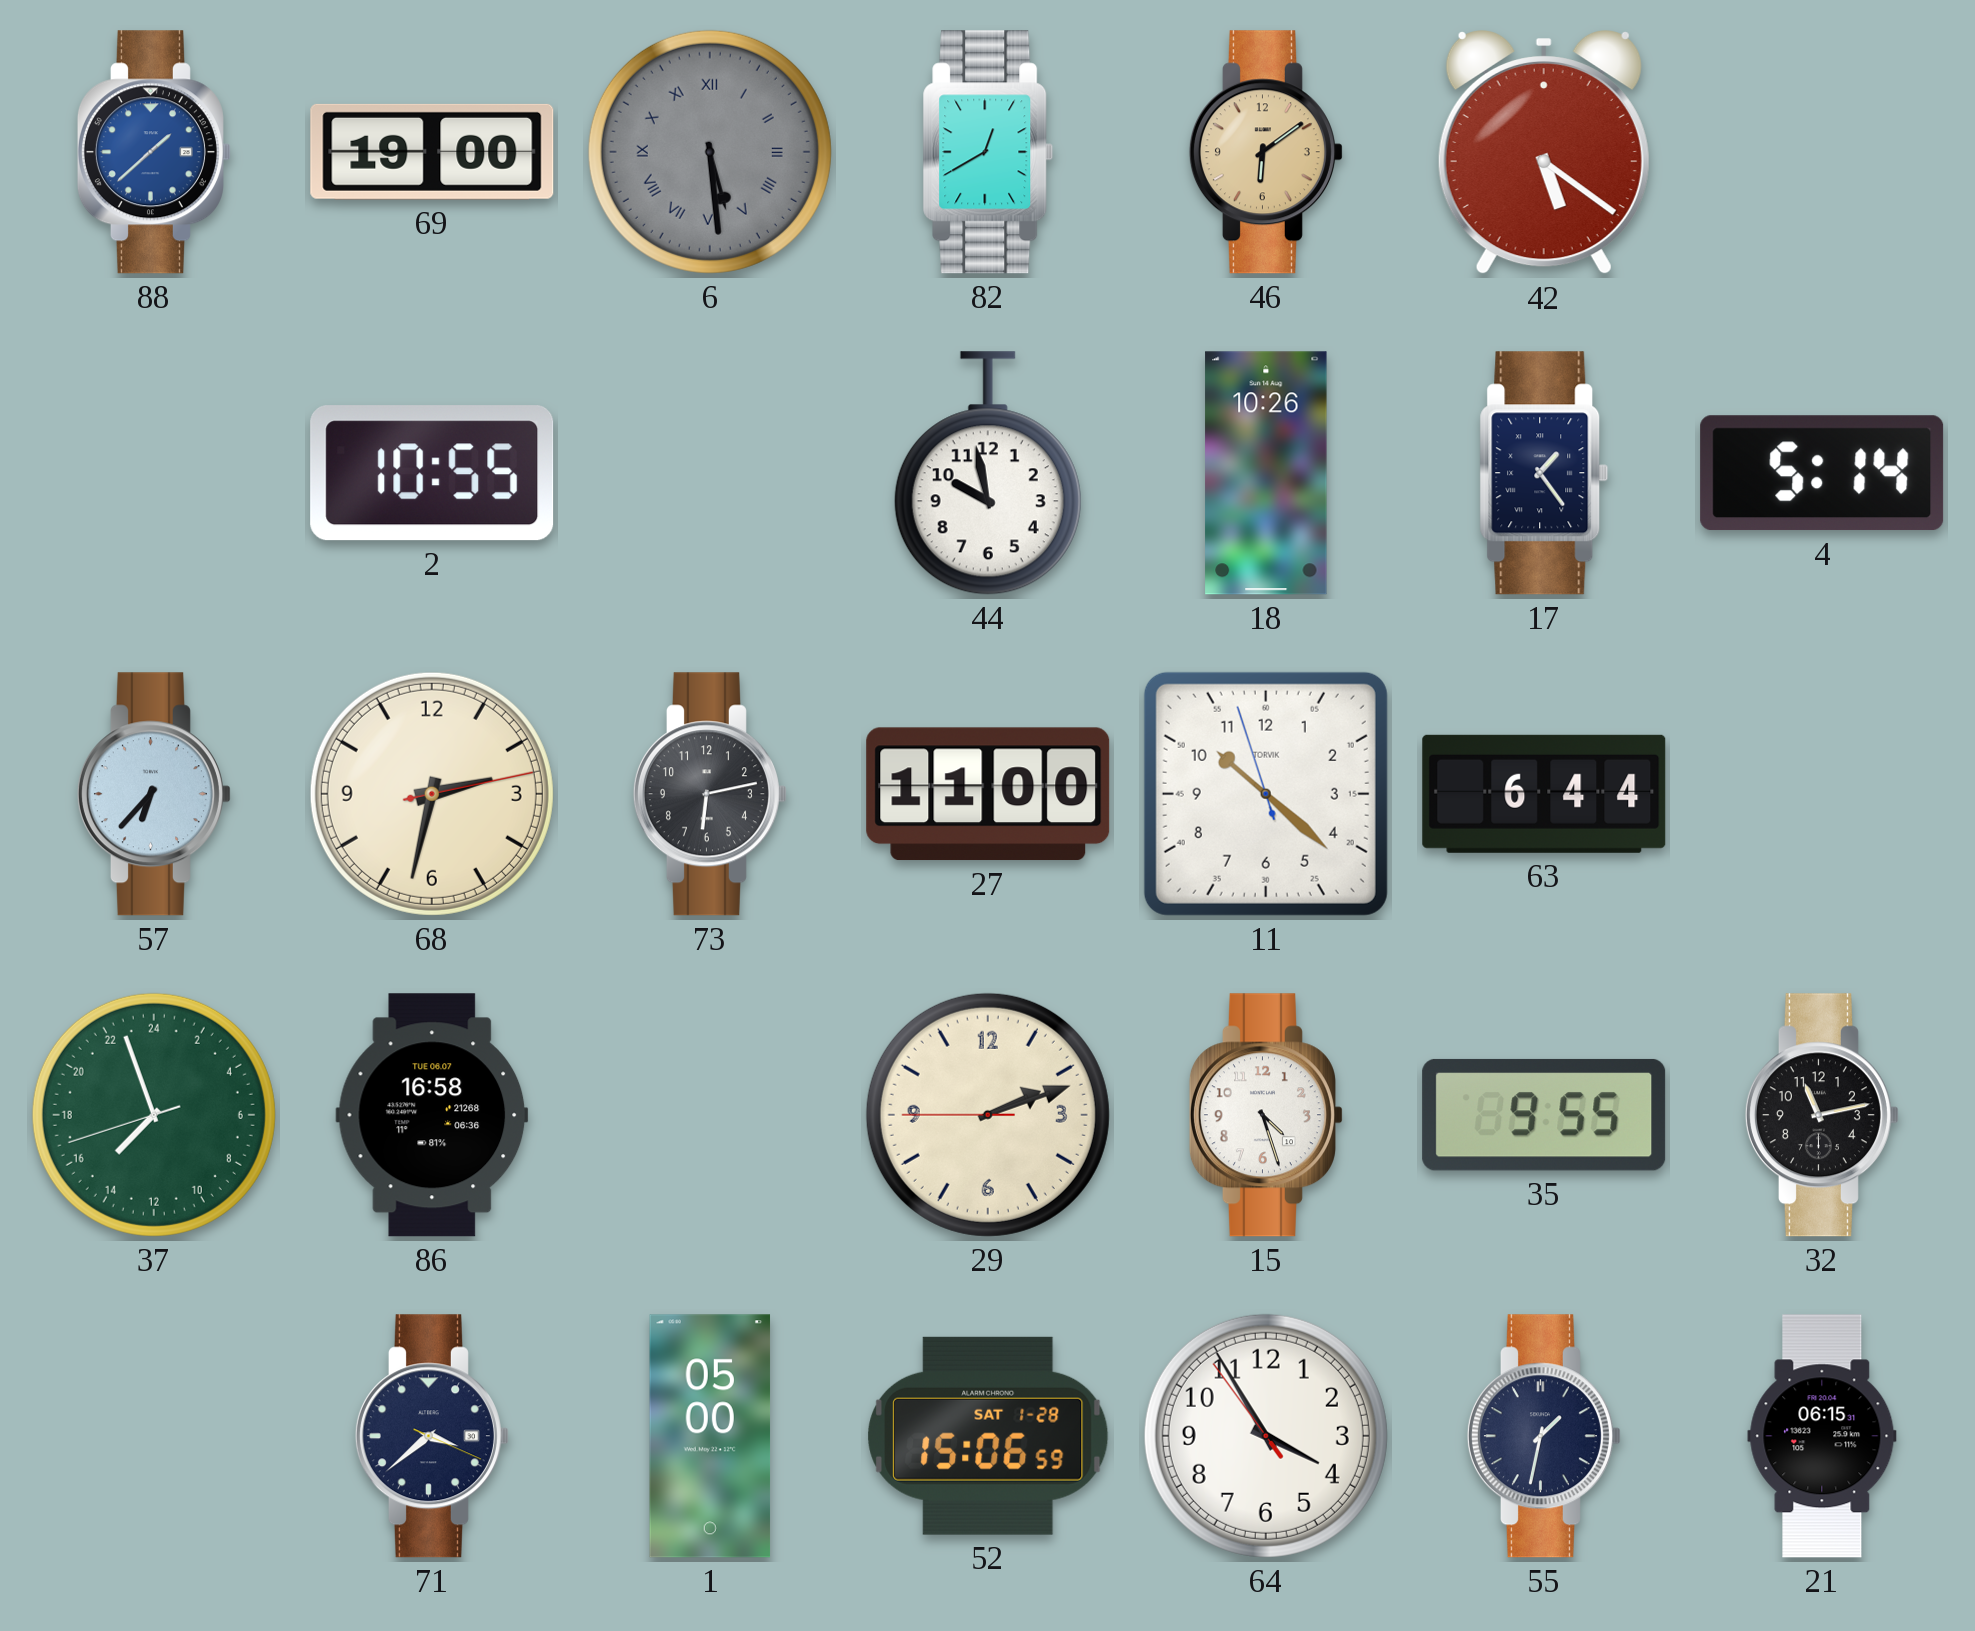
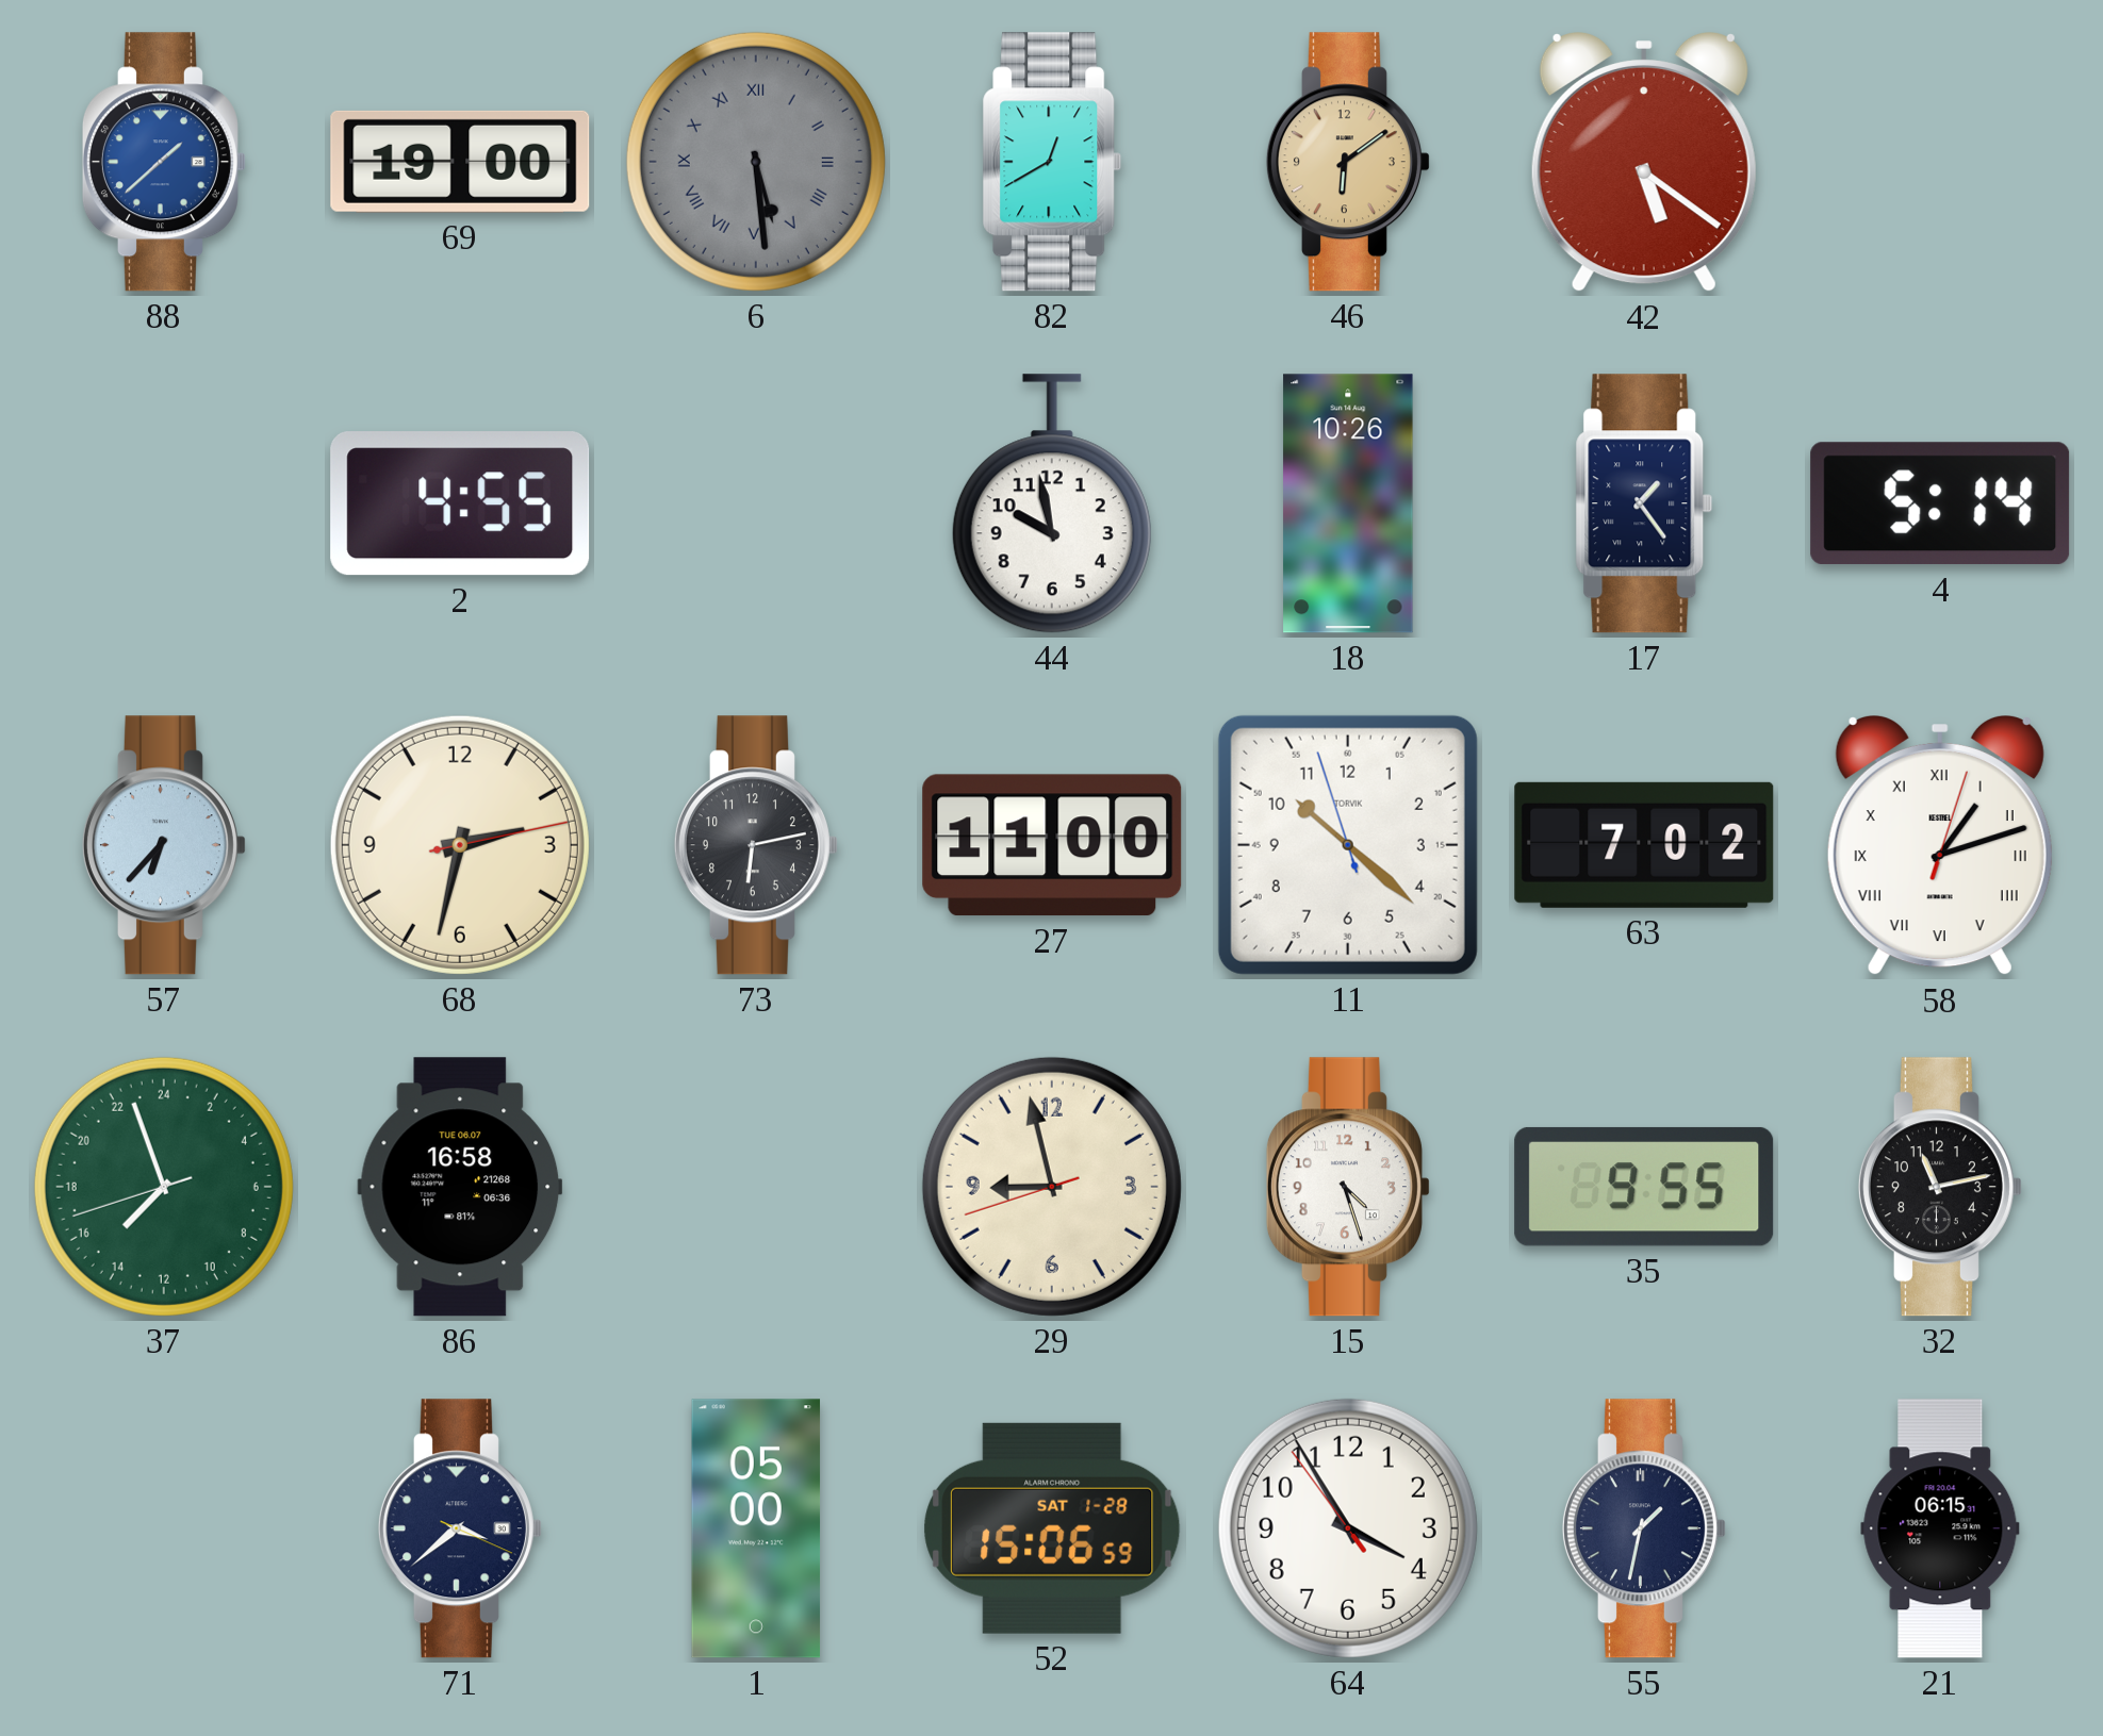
2: 10:55 -> 4:55
63: 6:44 -> 7:02
58: none -> 1:12
29: 2:11 -> 8:57
